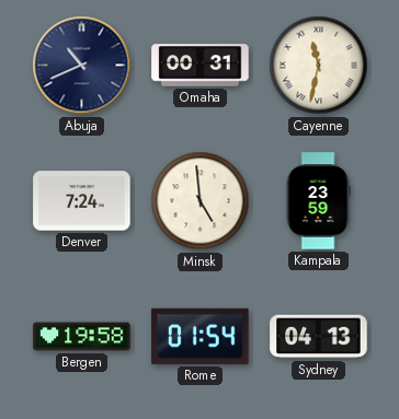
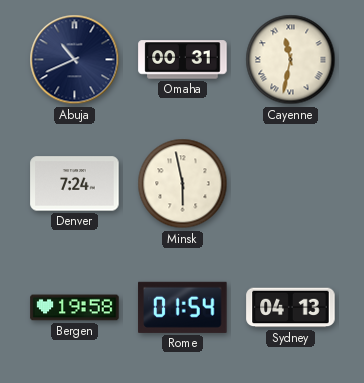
Minsk: 4:59 -> 5:58
Kampala: 23:59 -> none
